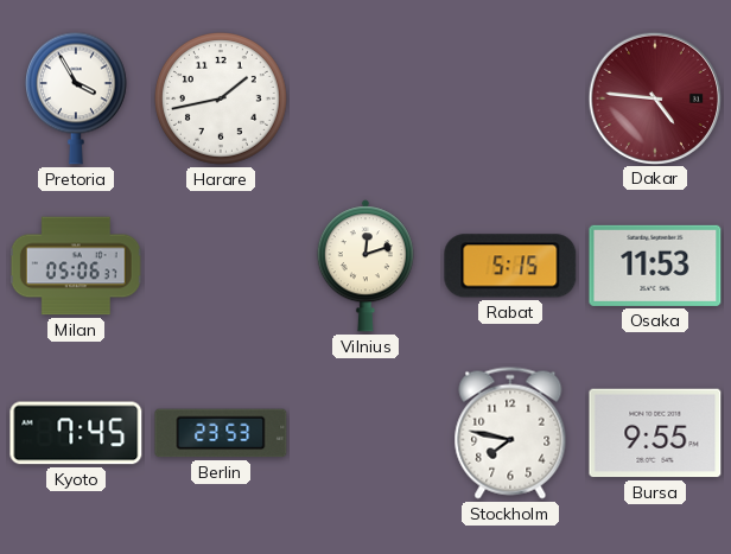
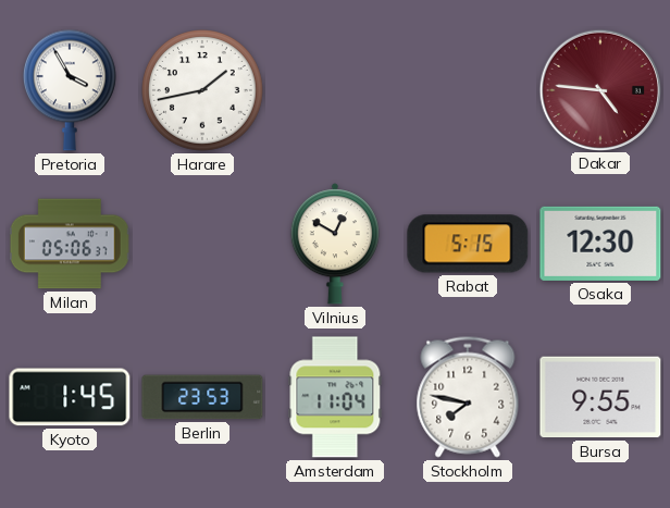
Vilnius: 12:12 -> 12:50
Osaka: 11:53 -> 12:30
Kyoto: 7:45 -> 1:45
Amsterdam: none -> 11:04
